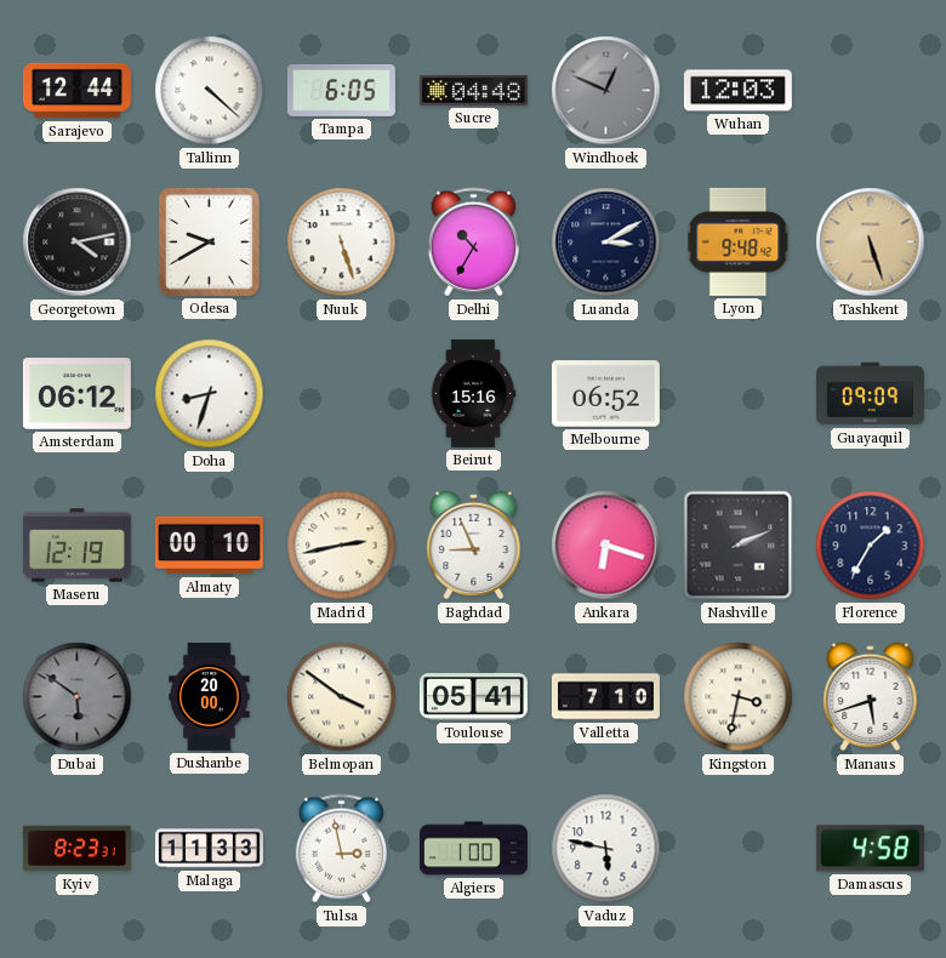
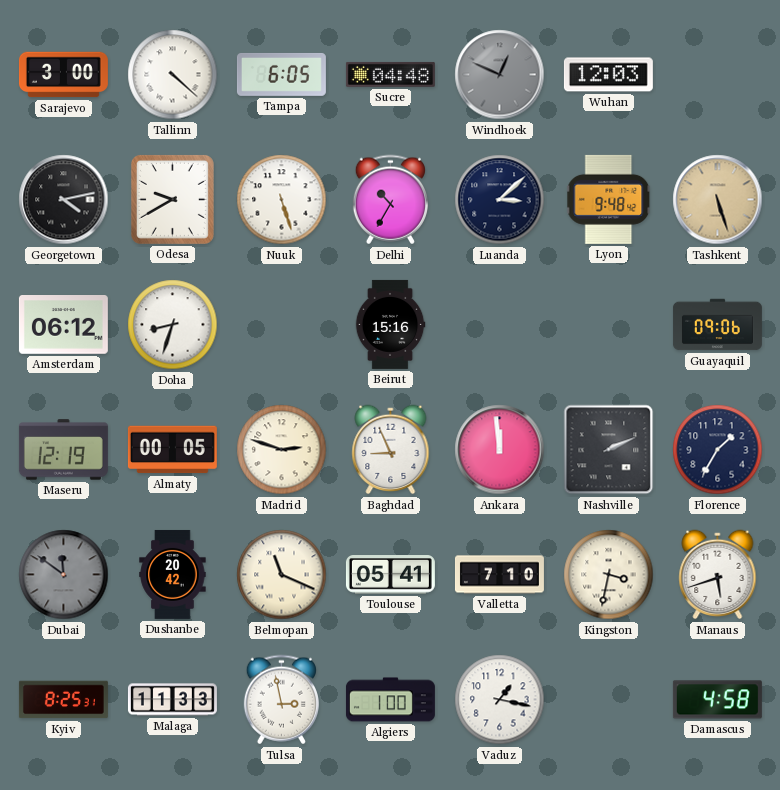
Sarajevo: 12:44 -> 3:00
Luanda: 3:10 -> 3:08
Melbourne: 06:52 -> none
Guayaquil: 09:09 -> 09:06
Almaty: 00:10 -> 00:05
Madrid: 2:43 -> 2:48
Ankara: 6:18 -> 11:59
Dubai: 5:51 -> 11:51
Dushanbe: 20:00 -> 20:42
Belmopan: 3:51 -> 11:19
Kyiv: 8:23 -> 8:25
Vaduz: 5:47 -> 1:17
